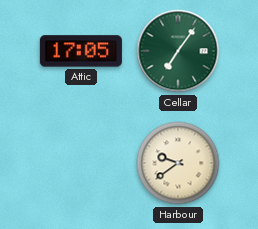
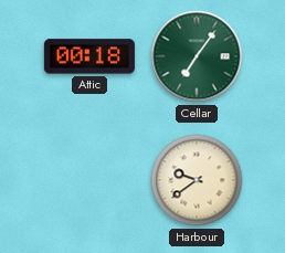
Attic: 17:05 -> 00:18
